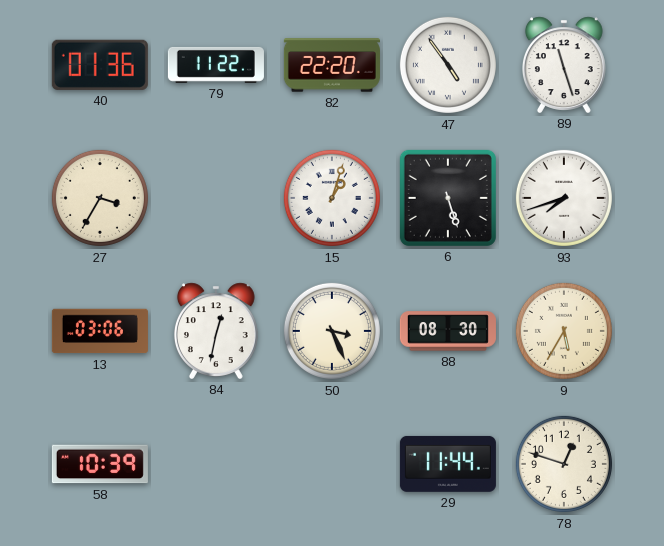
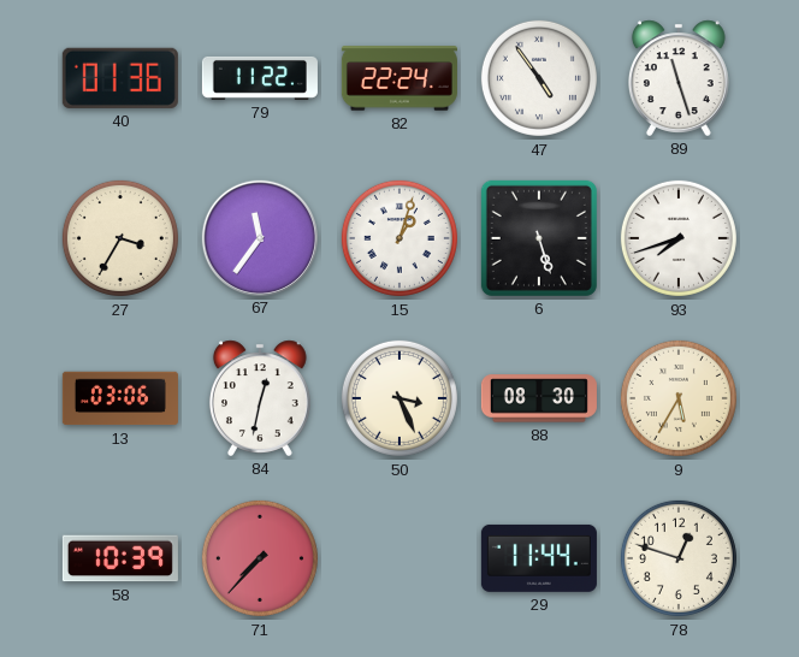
82: 22:20 -> 22:24
67: none -> 11:36
71: none -> 7:37
